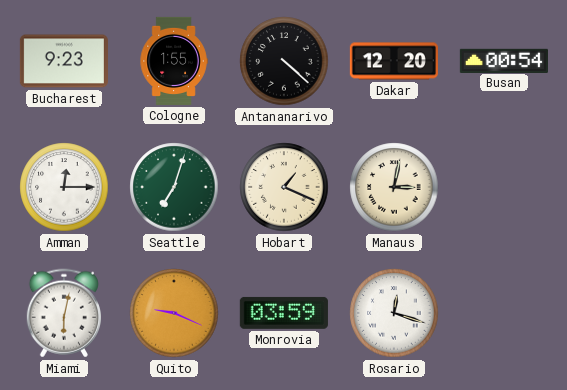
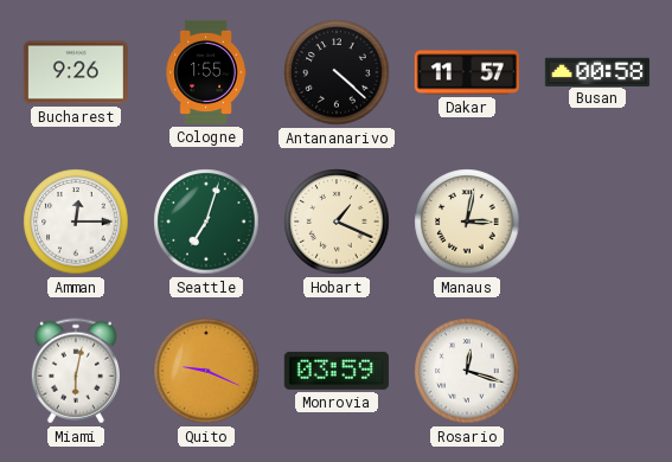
Bucharest: 9:23 -> 9:26
Dakar: 12:20 -> 11:57
Busan: 00:54 -> 00:58
